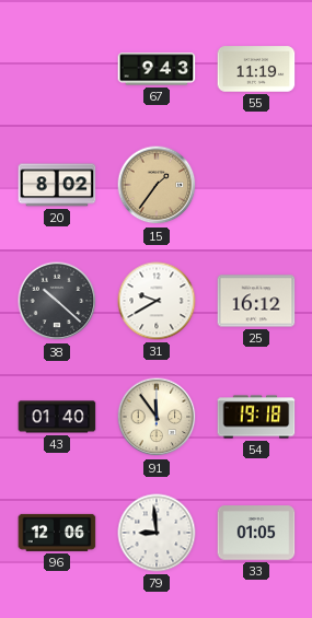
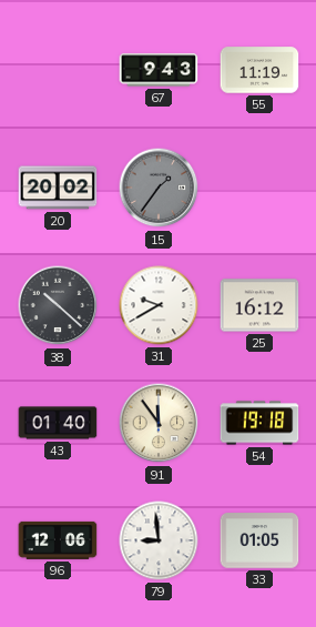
20: 8:02 -> 20:02
15 dial: champagne -> grey
